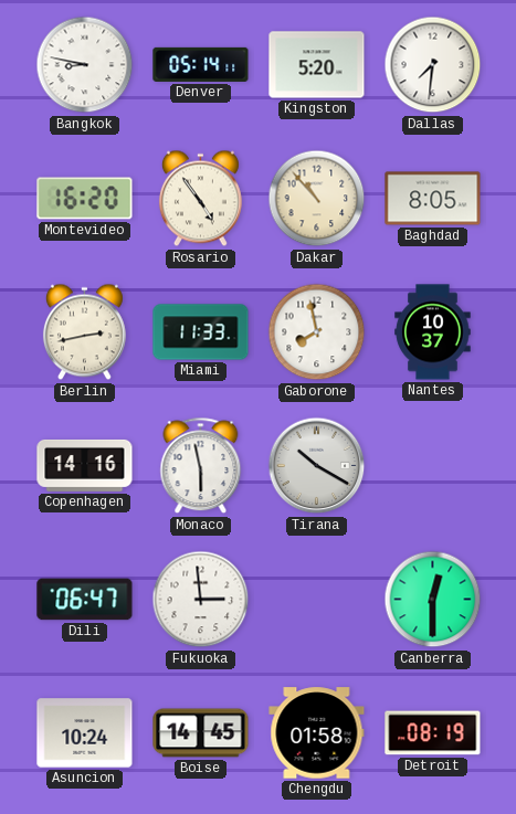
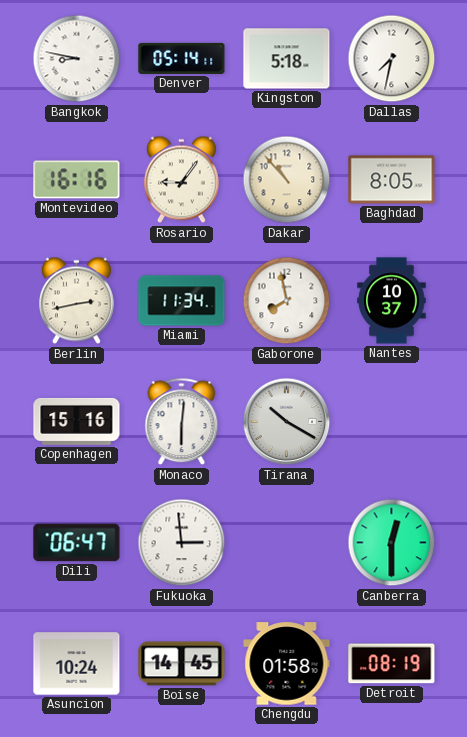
Kingston: 5:20 -> 5:18
Dallas: 7:31 -> 7:32
Montevideo: 16:20 -> 16:16
Rosario: 4:54 -> 9:06
Miami: 11:33 -> 11:34
Copenhagen: 14:16 -> 15:16
Monaco: 5:58 -> 6:01
